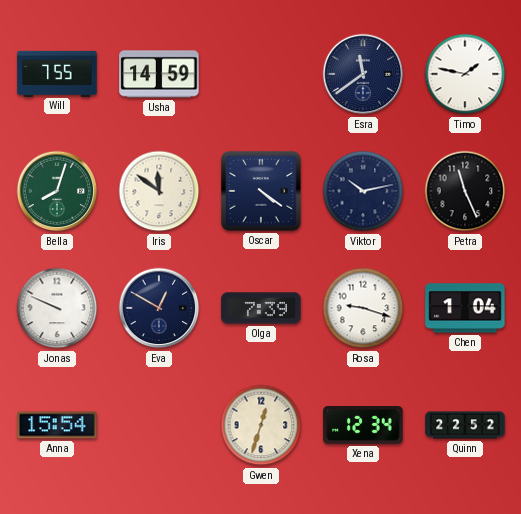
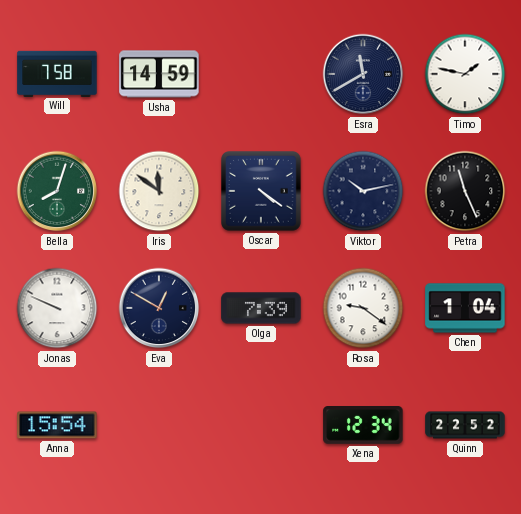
Will: 7:55 -> 7:58
Esra: 11:39 -> 11:40
Rosa: 9:18 -> 9:21
Gwen: 12:33 -> none
